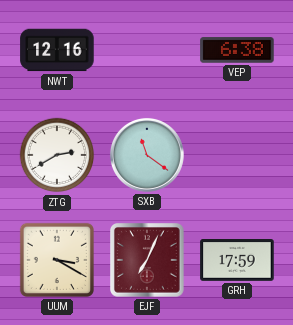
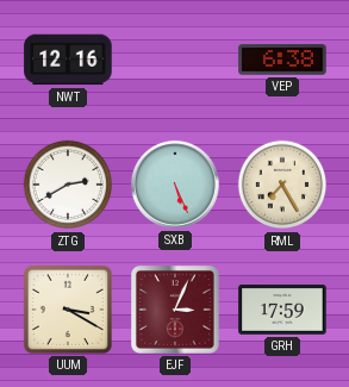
SXB: 11:21 -> 5:26
RML: none -> 7:25
EJF: 7:04 -> 3:04
